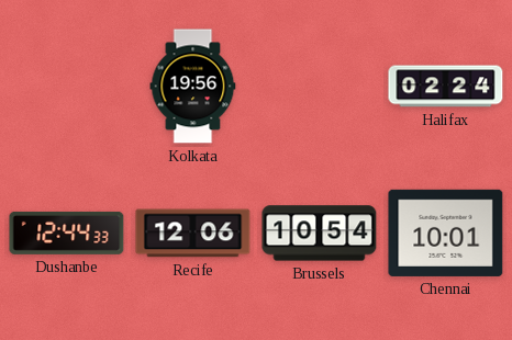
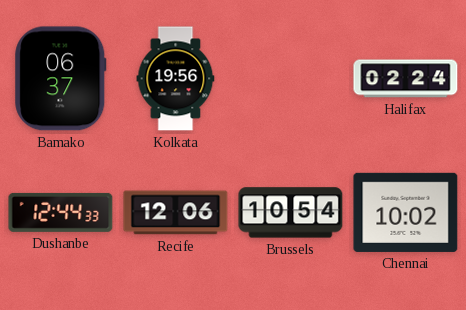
Bamako: none -> 06:37
Chennai: 10:01 -> 10:02
